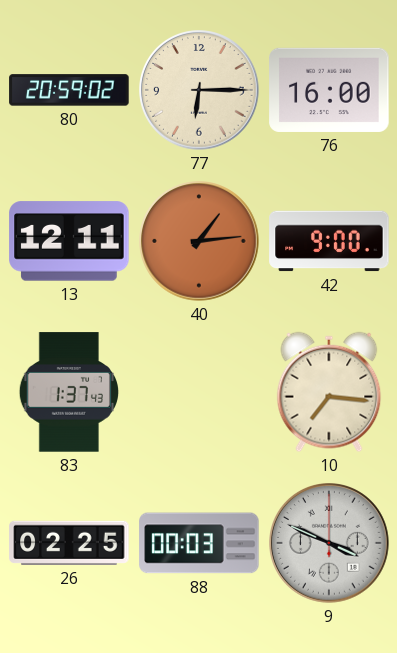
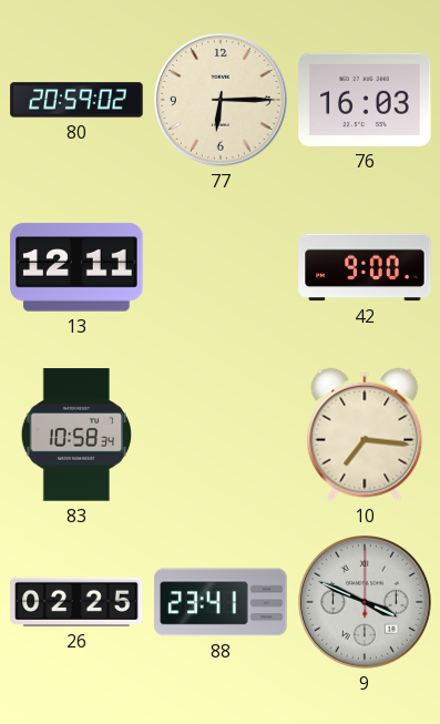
76: 16:00 -> 16:03
40: 1:14 -> none
83: 1:37 -> 10:58
88: 00:03 -> 23:41
